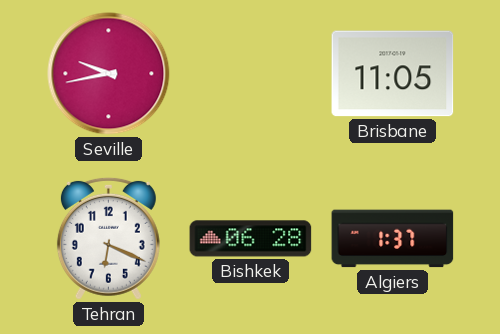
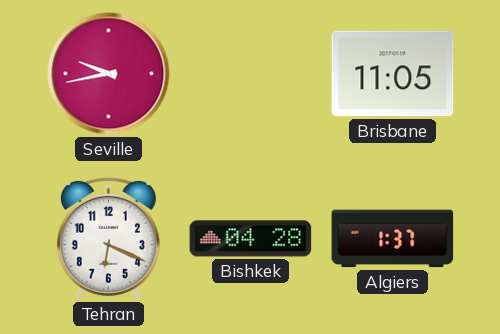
Bishkek: 06:28 -> 04:28
